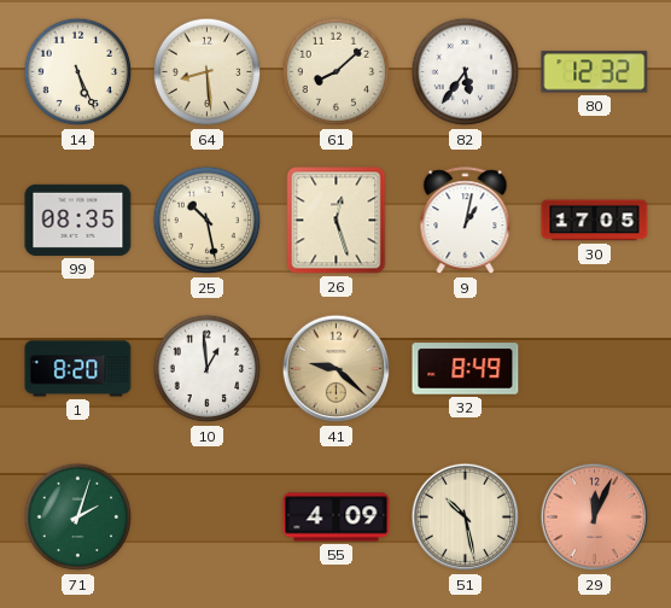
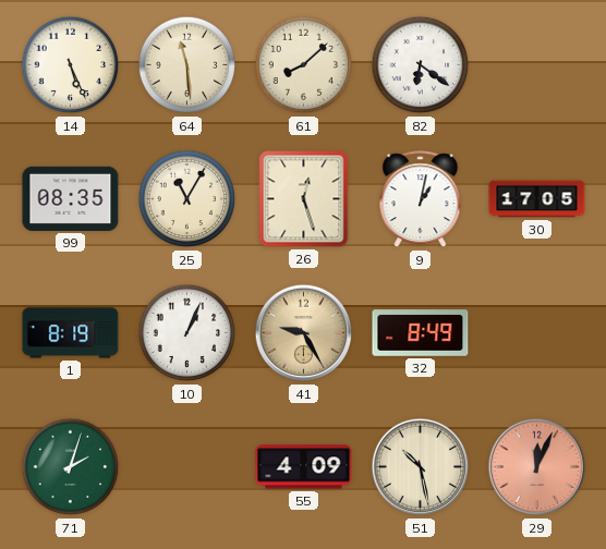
64: 8:29 -> 11:29
82: 5:36 -> 6:21
80: 12:32 -> none
25: 10:28 -> 11:05
1: 8:20 -> 8:19
10: 12:59 -> 1:04
41: 9:22 -> 9:25
